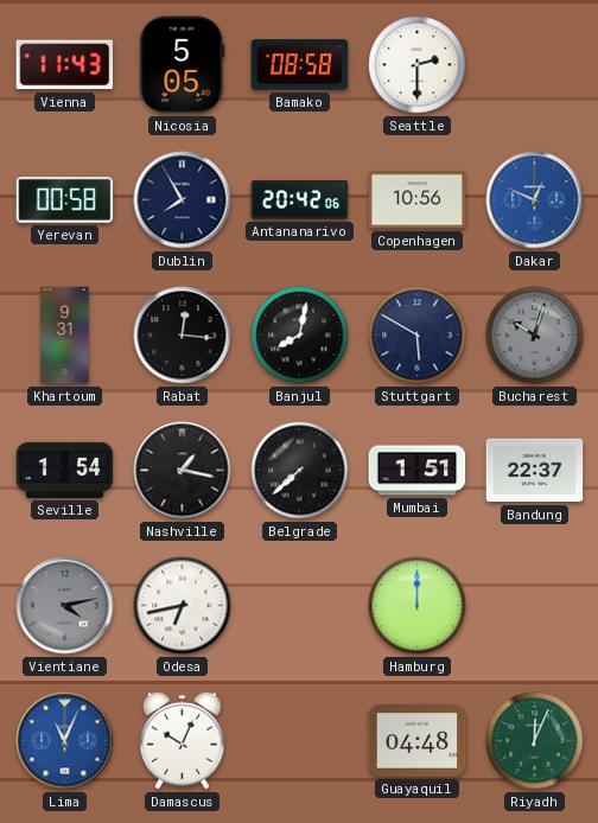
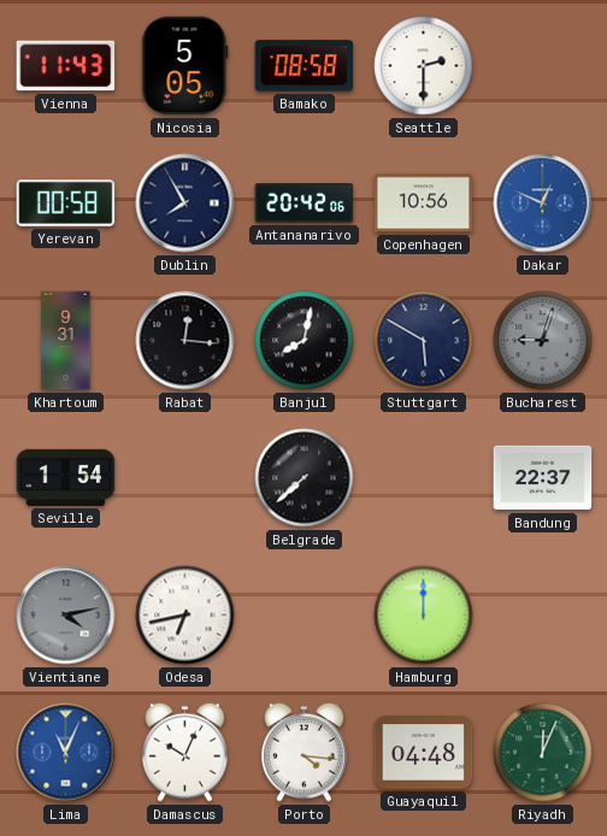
Bucharest: 10:03 -> 9:03
Nashville: 1:17 -> none
Mumbai: 1:51 -> none
Porto: none -> 4:16
